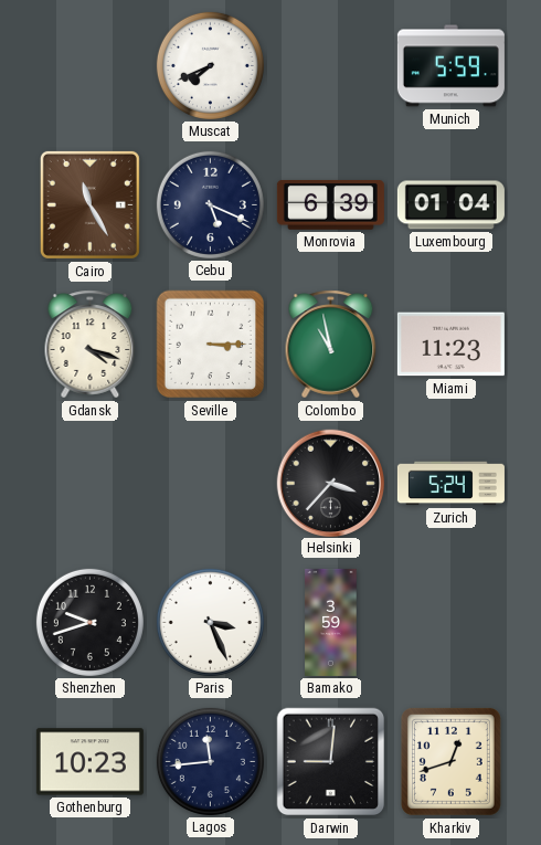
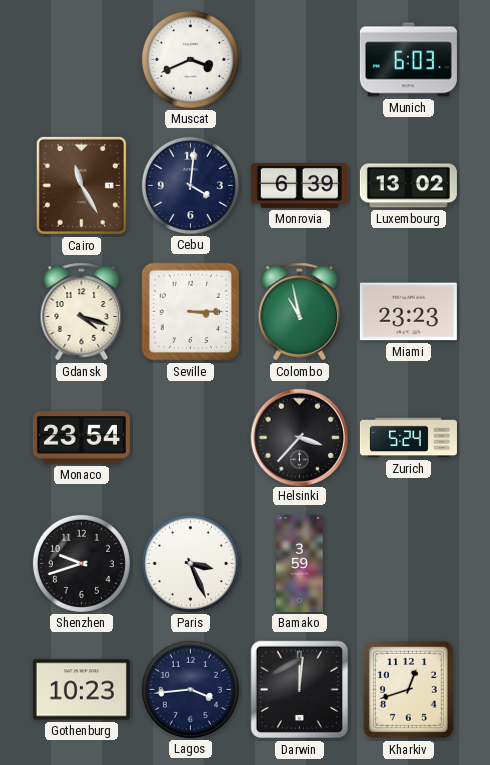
Muscat: 7:41 -> 3:41
Munich: 5:59 -> 6:03
Cebu: 5:19 -> 4:01
Luxembourg: 01:04 -> 13:02
Miami: 11:23 -> 23:23
Monaco: none -> 23:54
Lagos: 11:44 -> 3:44
Darwin: 9:01 -> 12:01
